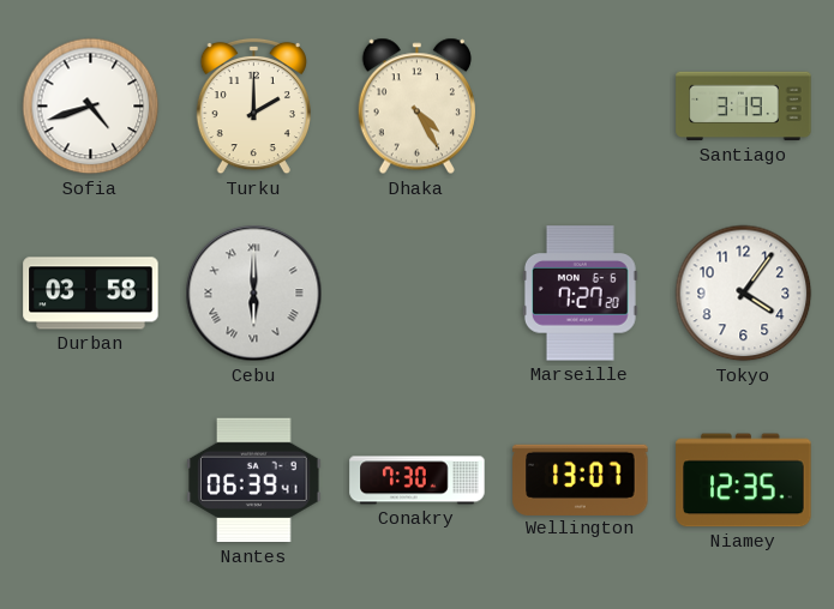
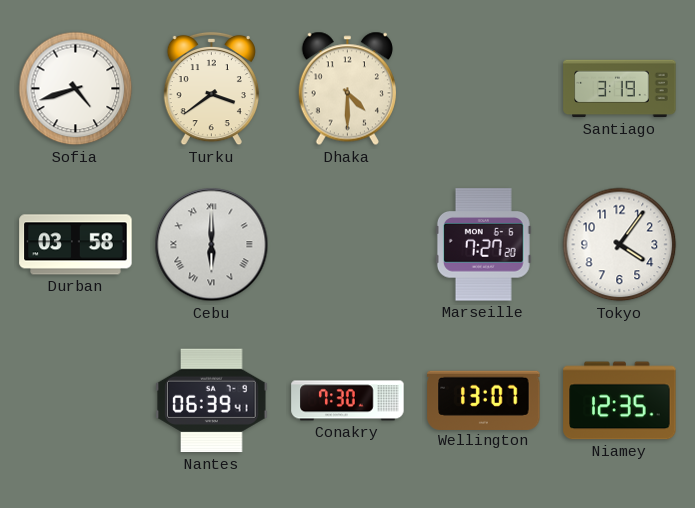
Turku: 2:00 -> 3:39
Dhaka: 4:25 -> 4:30
